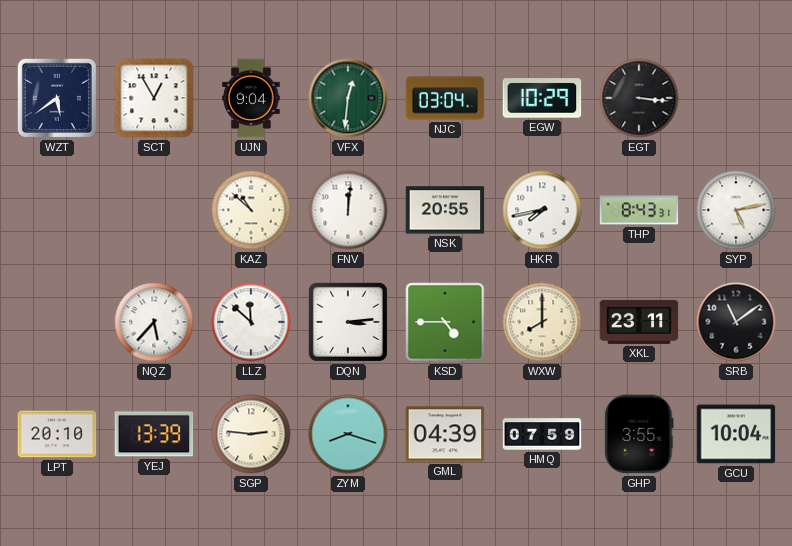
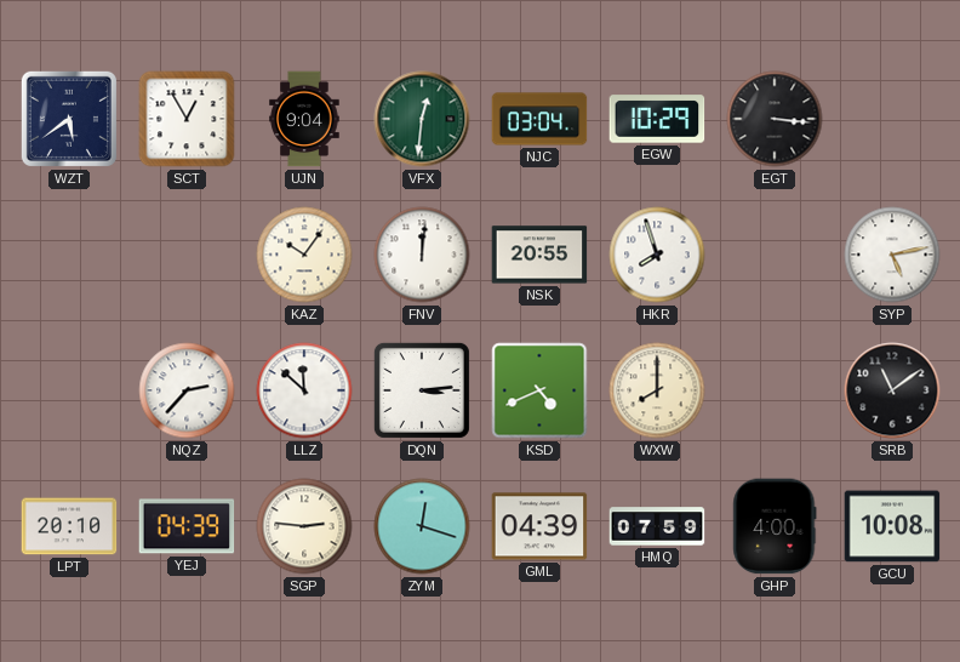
KAZ: 10:52 -> 10:06
HKR: 7:43 -> 7:57
THP: 8:43 -> none
NQZ: 5:37 -> 2:37
KSD: 4:45 -> 4:41
XKL: 23:11 -> none
YEJ: 13:39 -> 04:39
ZYM: 8:18 -> 12:18
GHP: 3:55 -> 4:00
GCU: 10:04 -> 10:08
